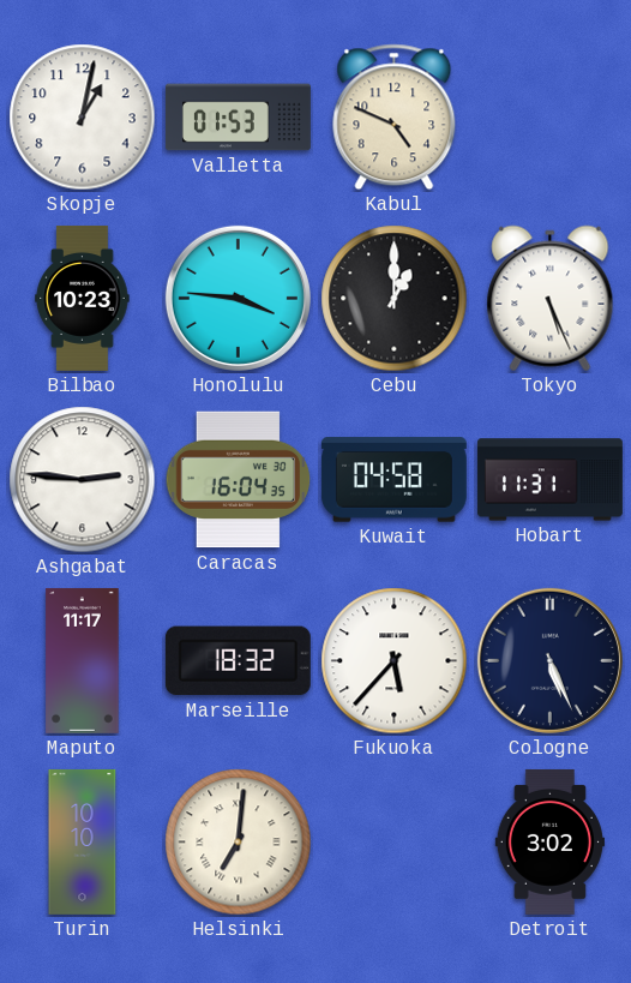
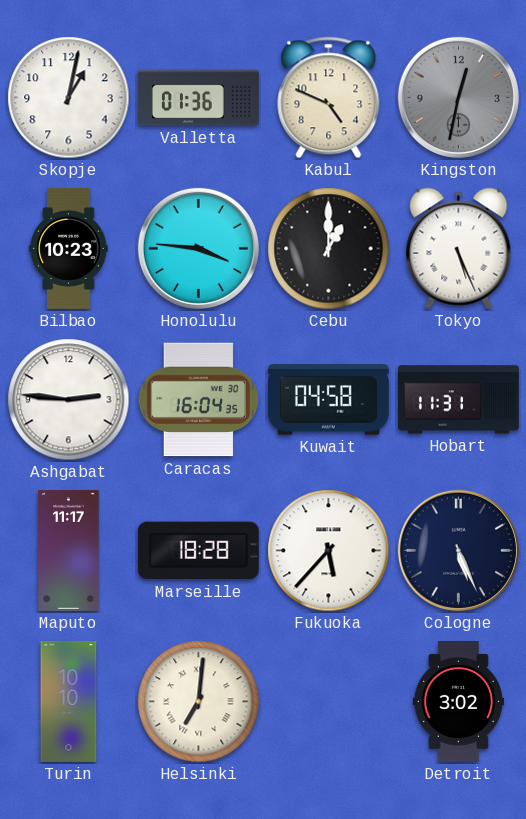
Valletta: 01:53 -> 01:36
Kingston: none -> 12:32
Marseille: 18:32 -> 18:28
